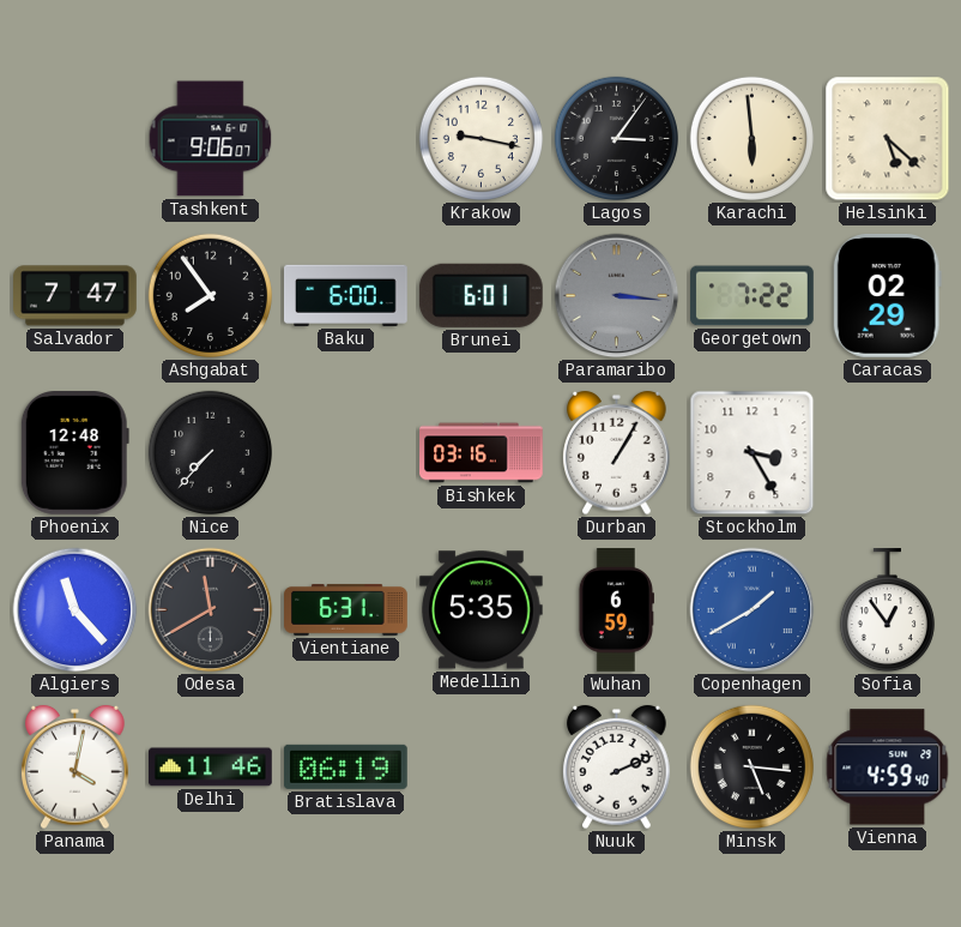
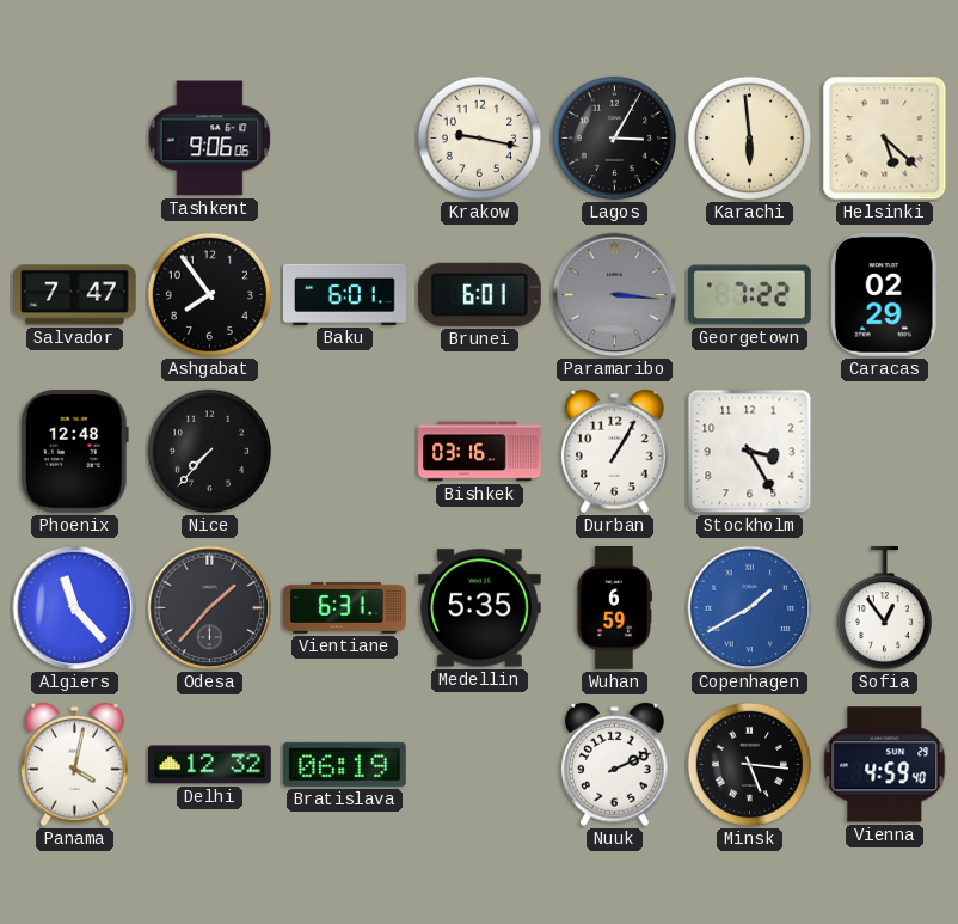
Tashkent: 9:06:07 -> 9:06:06
Lagos: 3:06 -> 3:05
Baku: 6:00 -> 6:01
Odesa: 11:40 -> 1:37
Delhi: 11:46 -> 12:32
